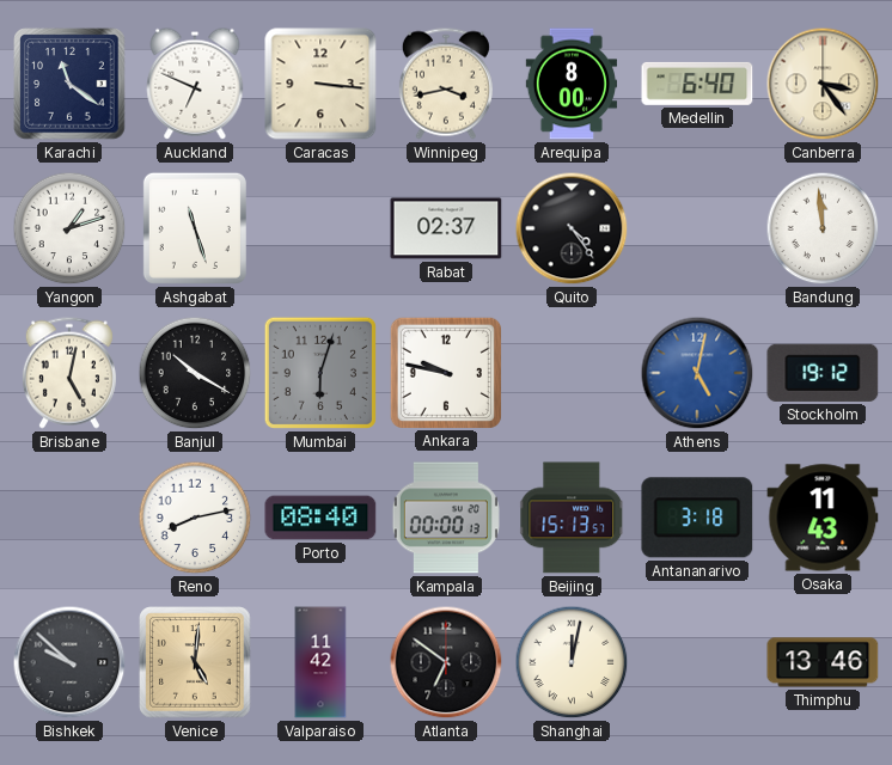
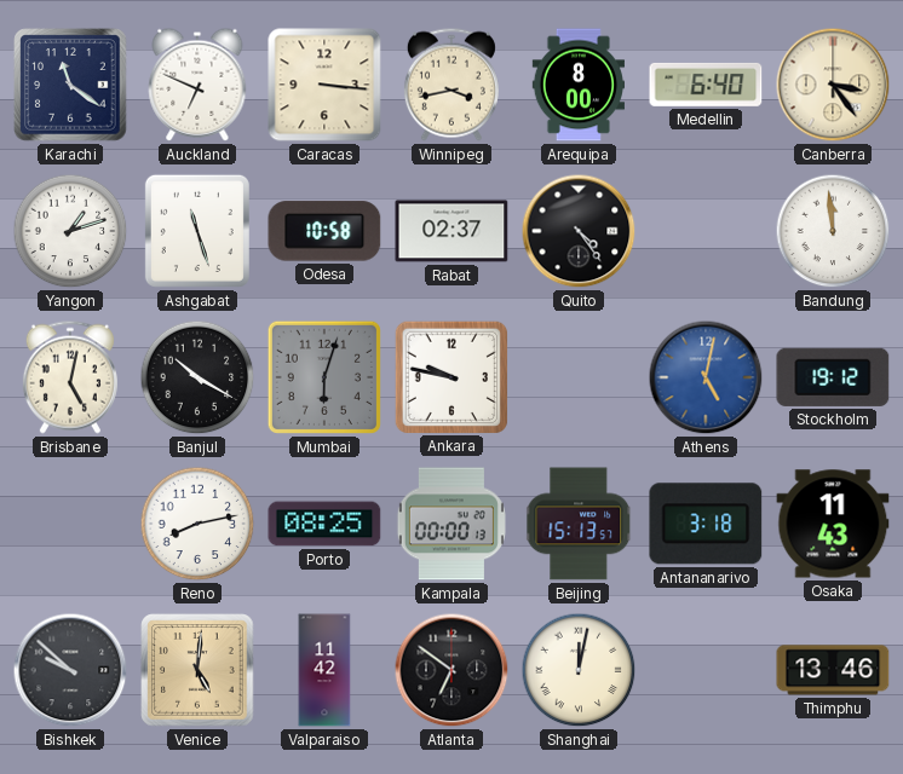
Odesa: none -> 10:58
Porto: 08:40 -> 08:25
